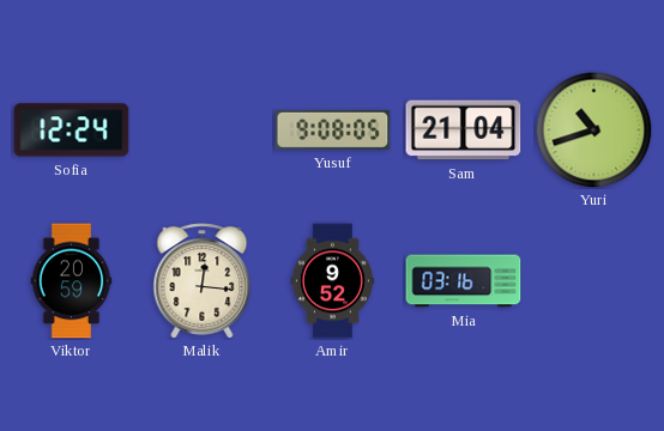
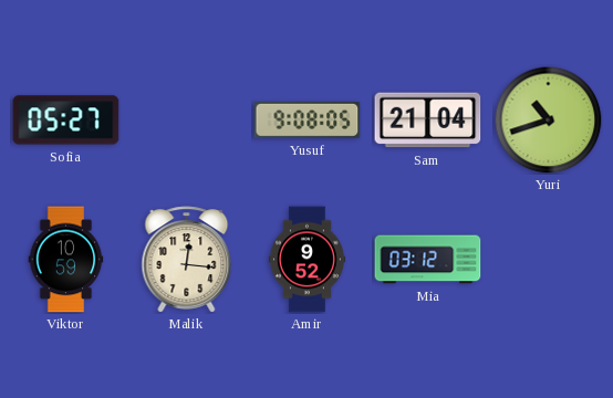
Sofia: 12:24 -> 05:27
Viktor: 20:59 -> 10:59
Mia: 03:16 -> 03:12
